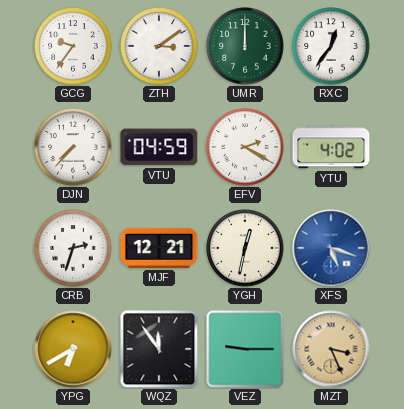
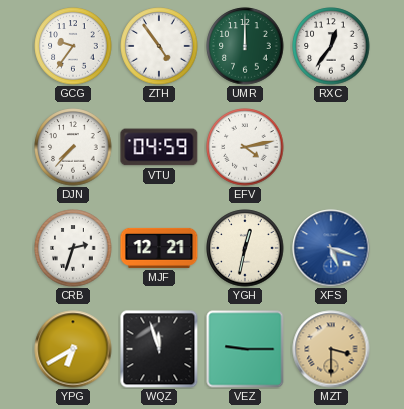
ZTH: 3:09 -> 4:54
EFV: 2:20 -> 4:13
YTU: 4:02 -> none
WQZ: 11:54 -> 11:57
MZT: 3:26 -> 3:30
